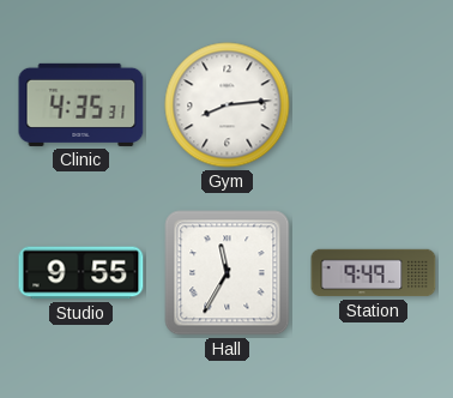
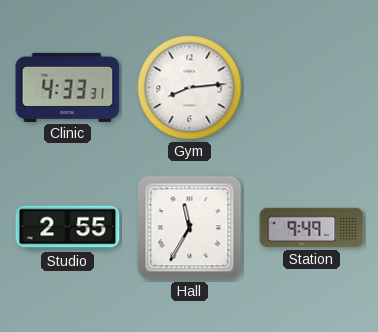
Clinic: 4:35 -> 4:33
Studio: 9:55 -> 2:55
